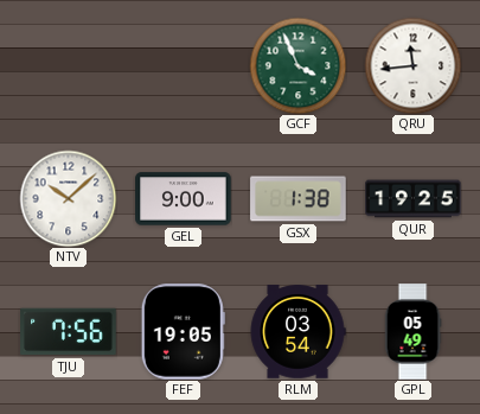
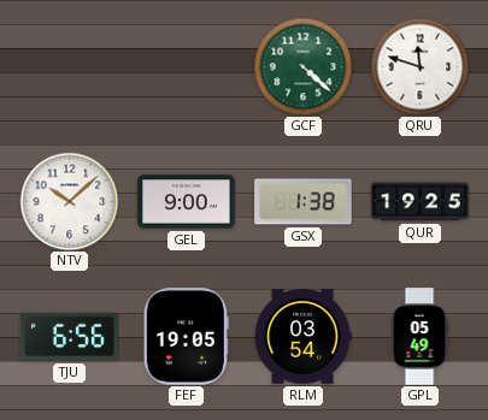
GCF: 3:56 -> 4:22
QRU: 11:44 -> 11:48
TJU: 7:56 -> 6:56
